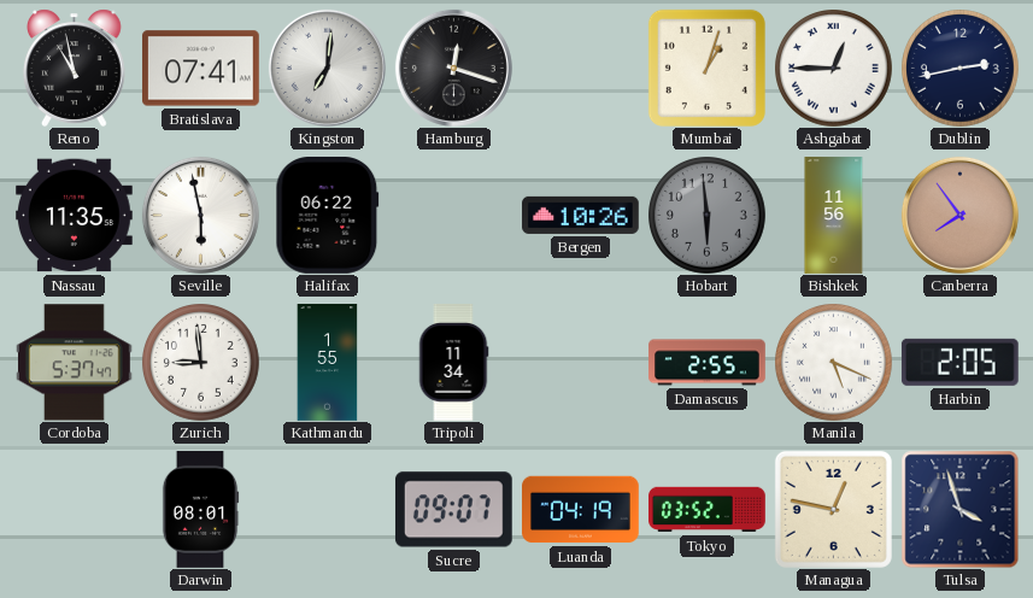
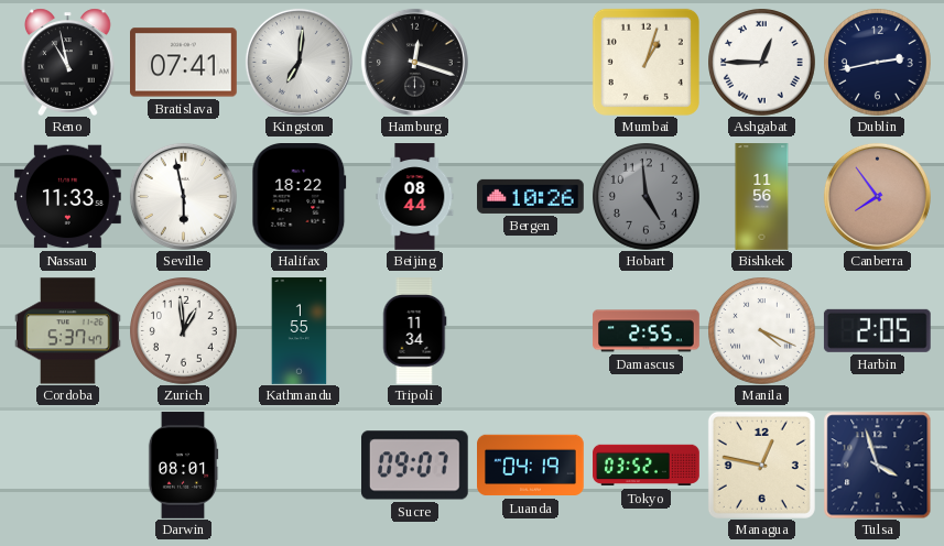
Nassau: 11:35 -> 11:33
Halifax: 06:22 -> 18:22
Beijing: none -> 08:44
Hobart: 5:59 -> 4:59
Zurich: 8:59 -> 12:59
Manila: 5:19 -> 4:19
